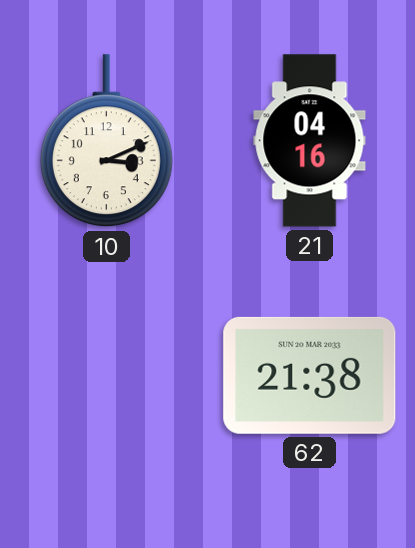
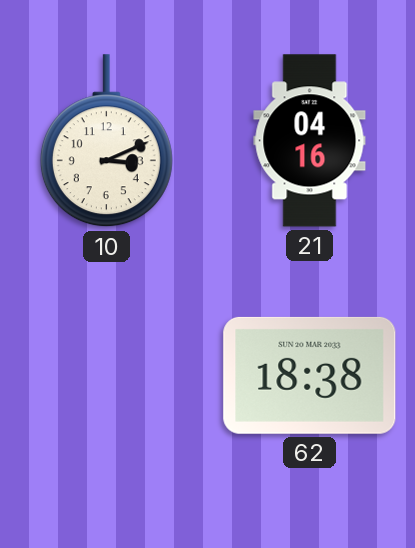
62: 21:38 -> 18:38
